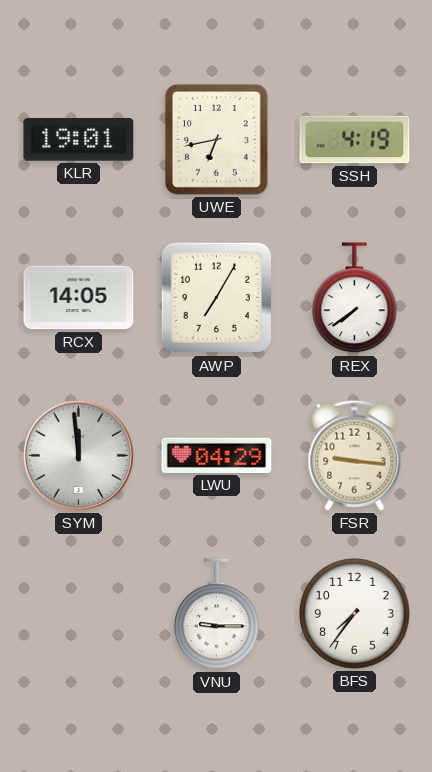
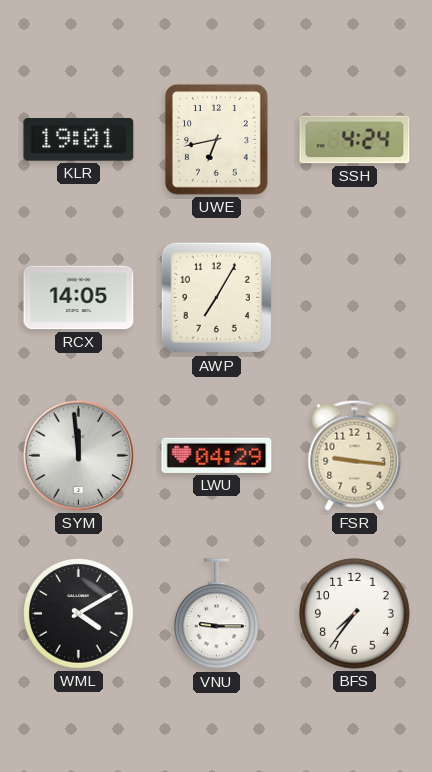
SSH: 4:19 -> 4:24
REX: 7:39 -> none
WML: none -> 4:10
